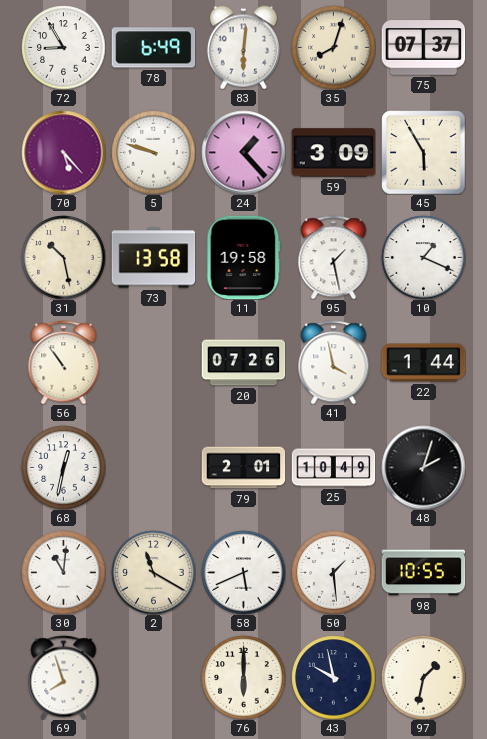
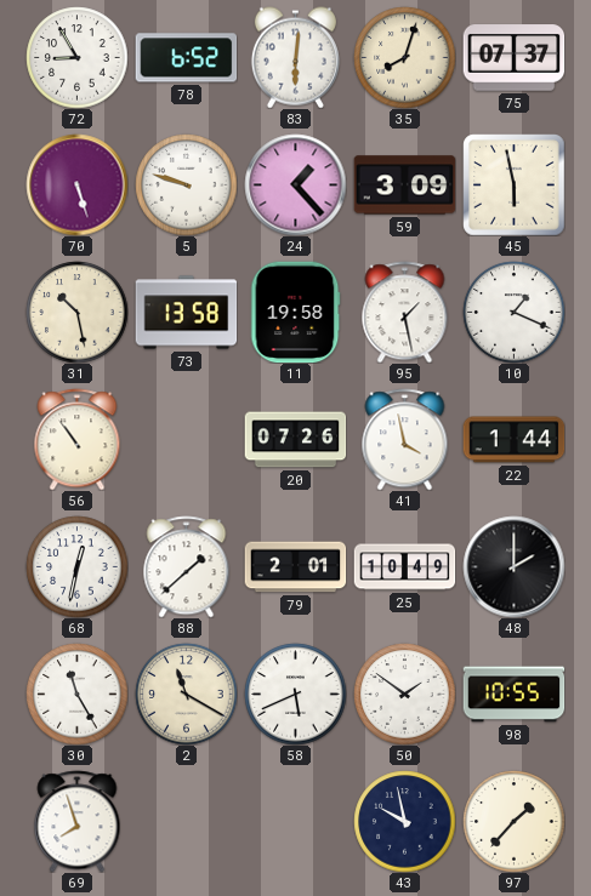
78: 6:49 -> 6:52
70: 5:23 -> 5:27
45: 5:55 -> 5:58
88: none -> 1:38
48: 2:03 -> 2:00
30: 11:01 -> 11:25
50: 1:29 -> 1:51
76: 6:00 -> none
97: 1:32 -> 1:37
